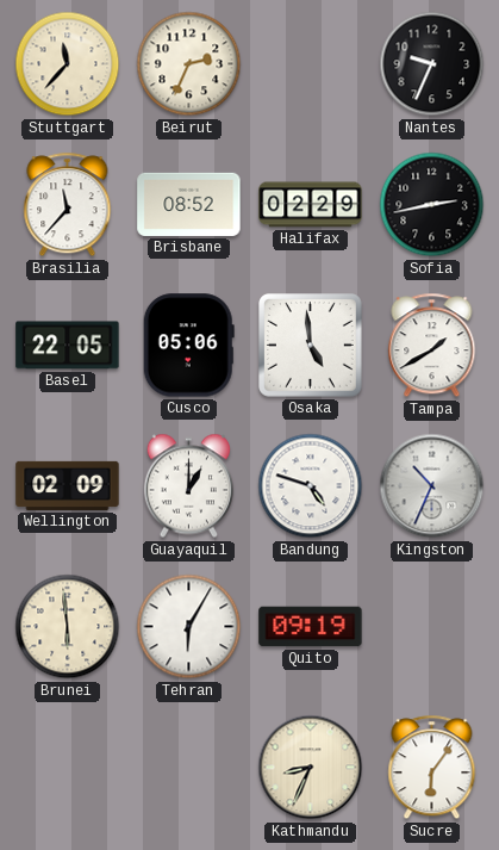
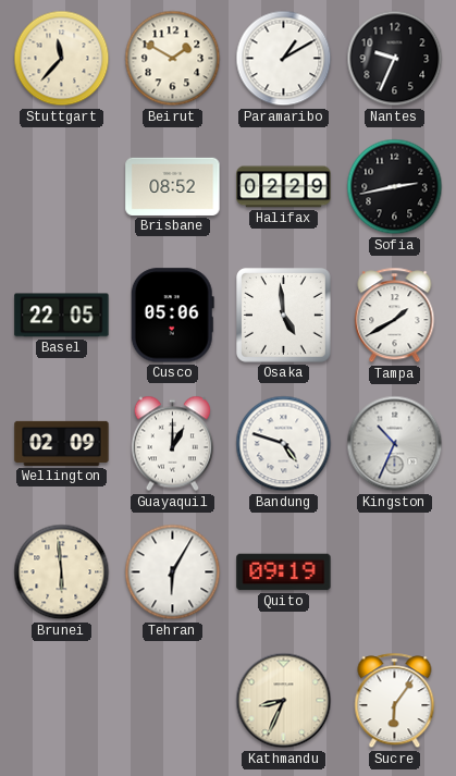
Beirut: 2:34 -> 1:50
Paramaribo: none -> 1:10
Brasilia: 11:37 -> none
